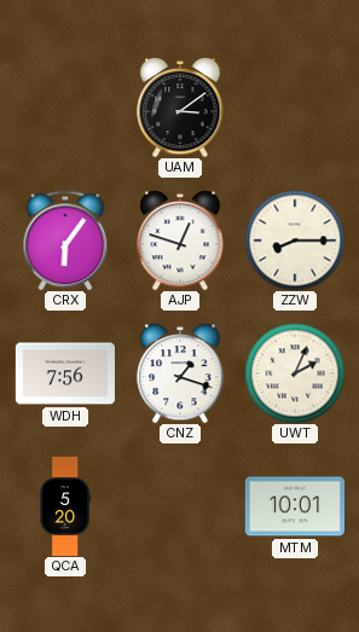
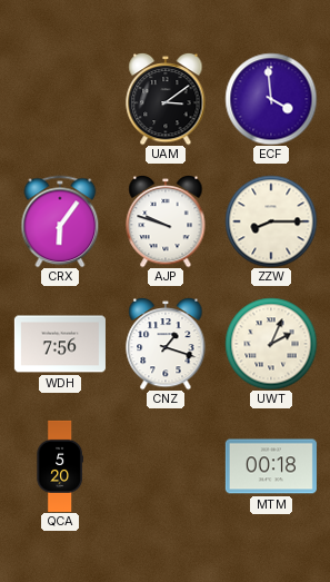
ECF: none -> 3:59
AJP: 12:48 -> 9:48
MTM: 10:01 -> 00:18
